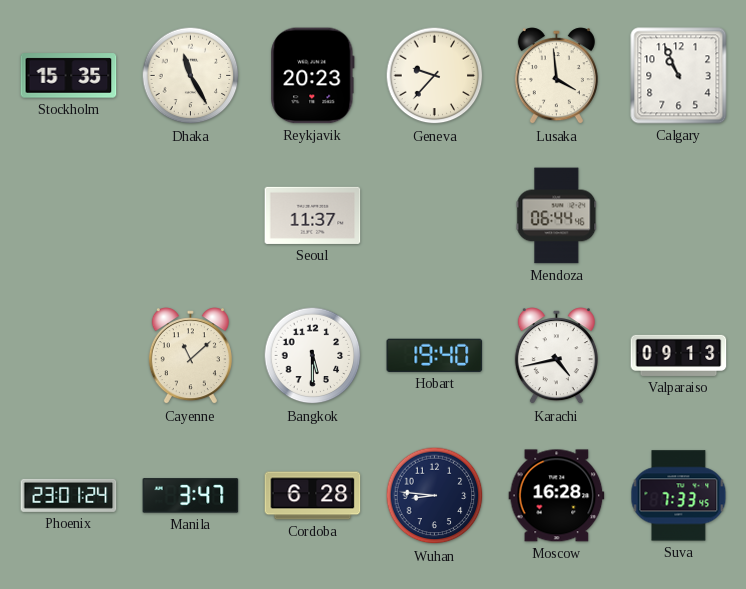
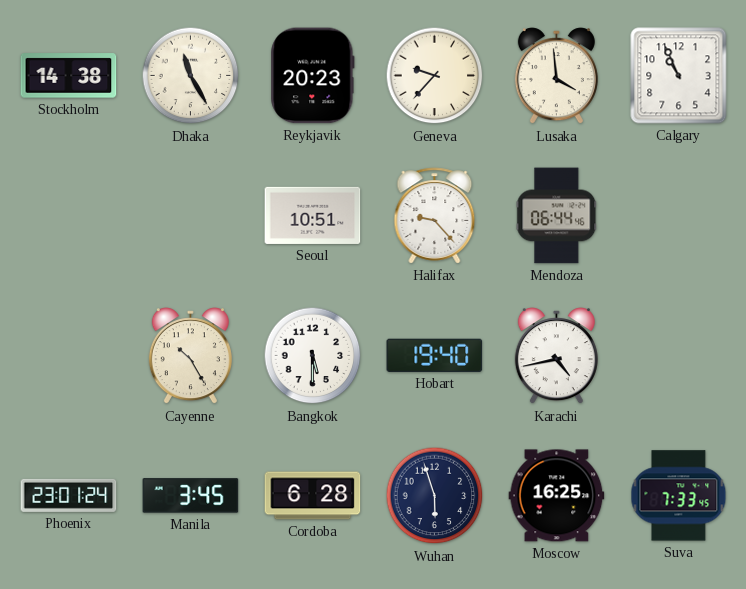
Stockholm: 15:35 -> 14:38
Seoul: 11:37 -> 10:51
Halifax: none -> 9:23
Cayenne: 11:08 -> 10:25
Valparaiso: 09:13 -> none
Manila: 3:47 -> 3:45
Wuhan: 8:46 -> 5:57
Moscow: 16:28 -> 16:25
